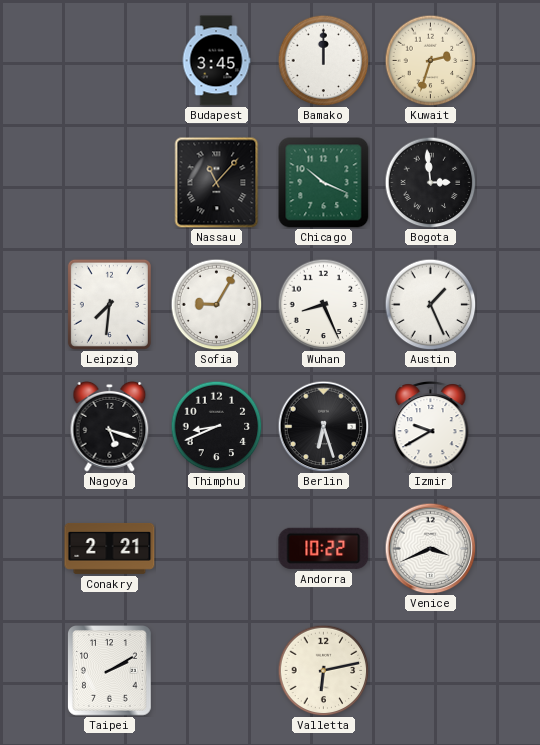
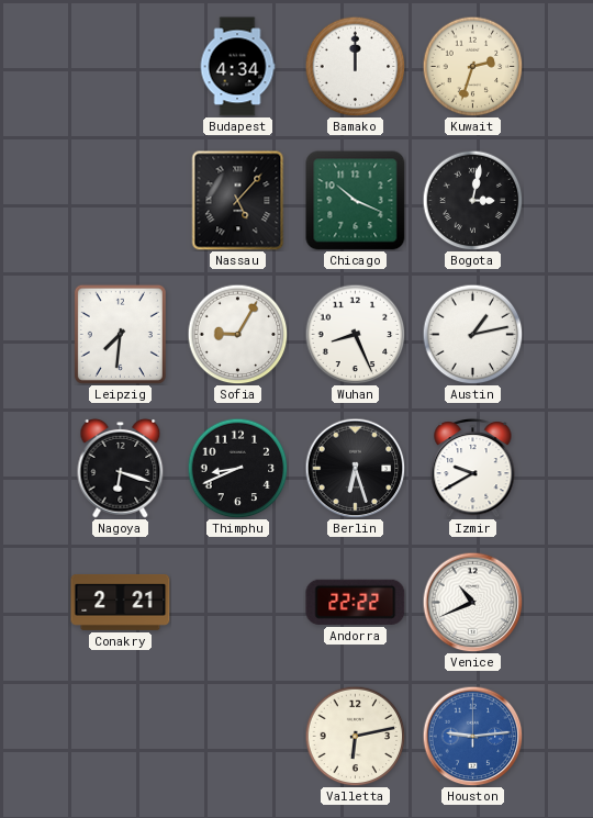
Budapest: 3:45 -> 4:34
Nassau: 11:07 -> 5:07
Bogota: 2:59 -> 3:02
Austin: 1:26 -> 1:13
Nagoya: 5:18 -> 6:18
Andorra: 10:22 -> 22:22
Venice: 3:41 -> 10:41
Taipei: 2:10 -> none
Houston: none -> 9:14
